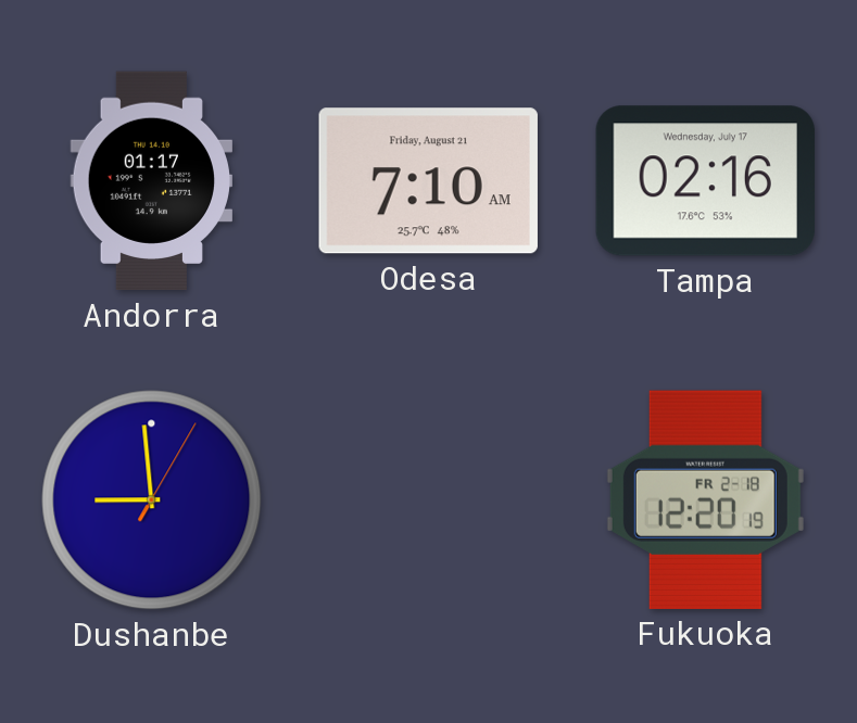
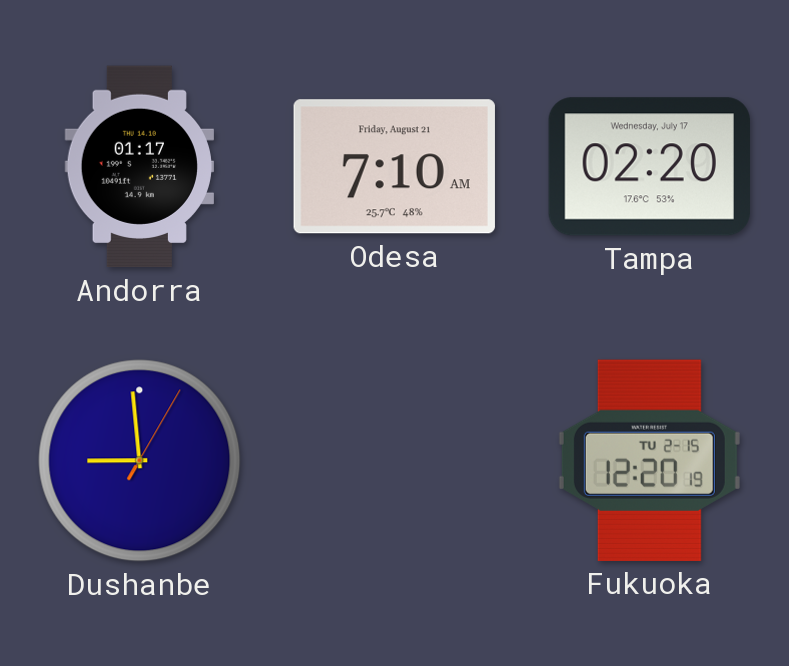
Tampa: 02:16 -> 02:20
Fukuoka date: FR 2-18 -> TU 2-15
